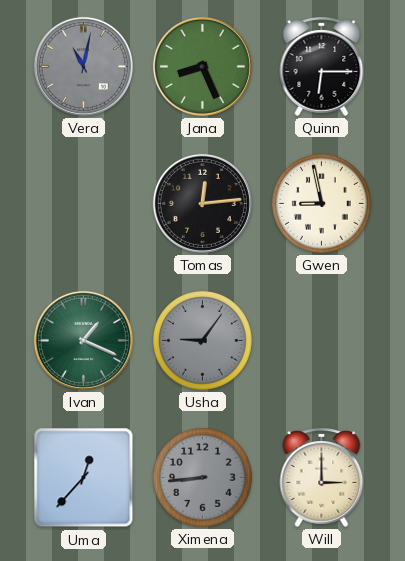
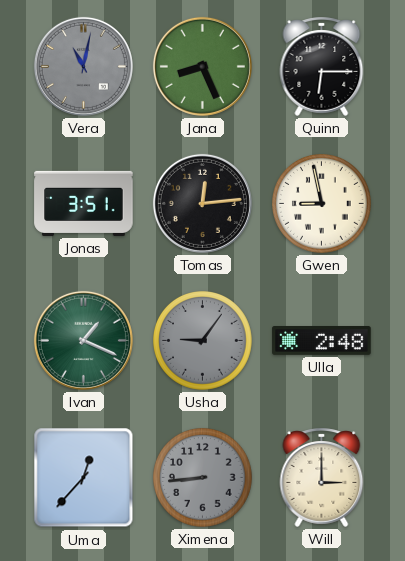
Jonas: none -> 3:51
Ulla: none -> 2:48
